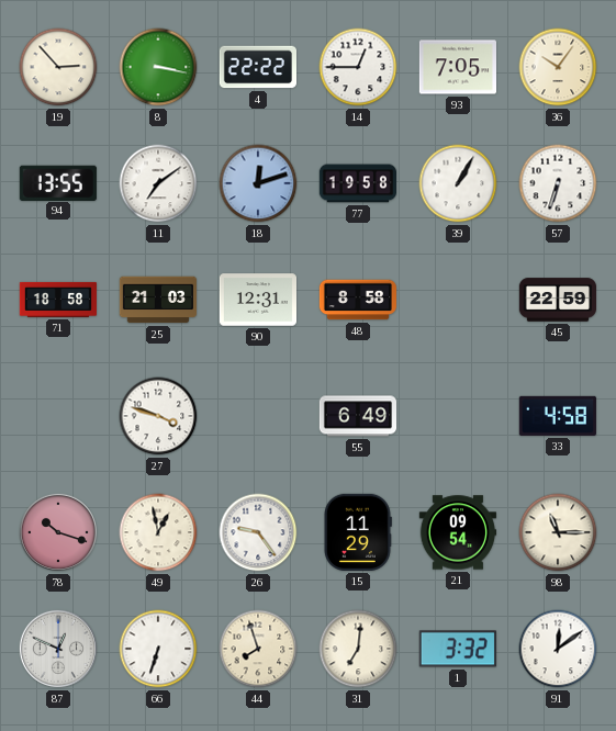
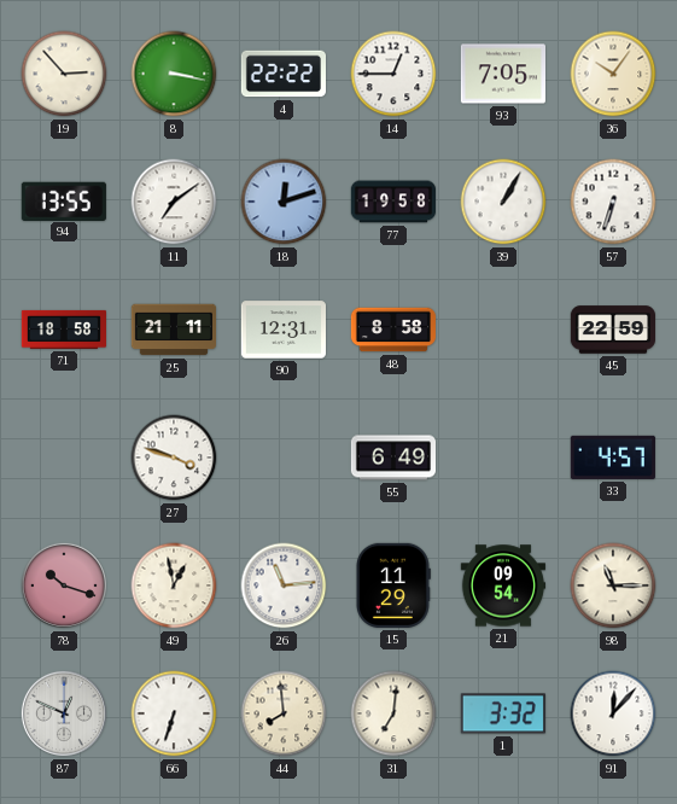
25: 21:03 -> 21:11
33: 4:58 -> 4:57
26: 9:24 -> 11:14
44: 7:57 -> 7:59
91: 12:09 -> 12:07
